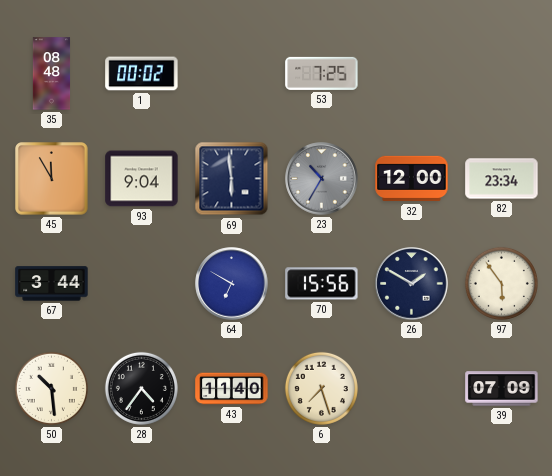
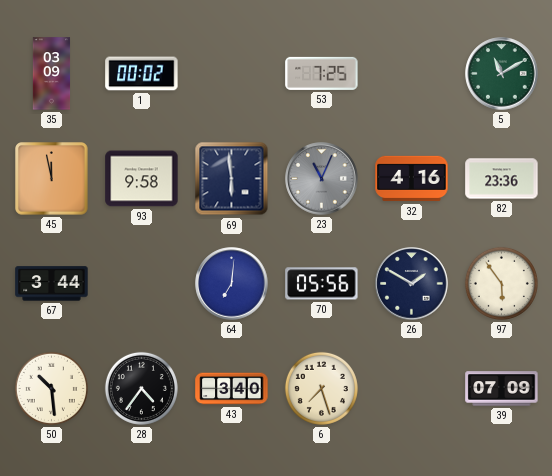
35: 08:48 -> 03:09
5: none -> 11:10
45: 11:55 -> 11:58
93: 9:04 -> 9:58
23: 10:35 -> 11:04
32: 12:00 -> 4:16
82: 23:34 -> 23:36
64: 6:50 -> 7:01
70: 15:56 -> 05:56
43: 11:40 -> 3:40
